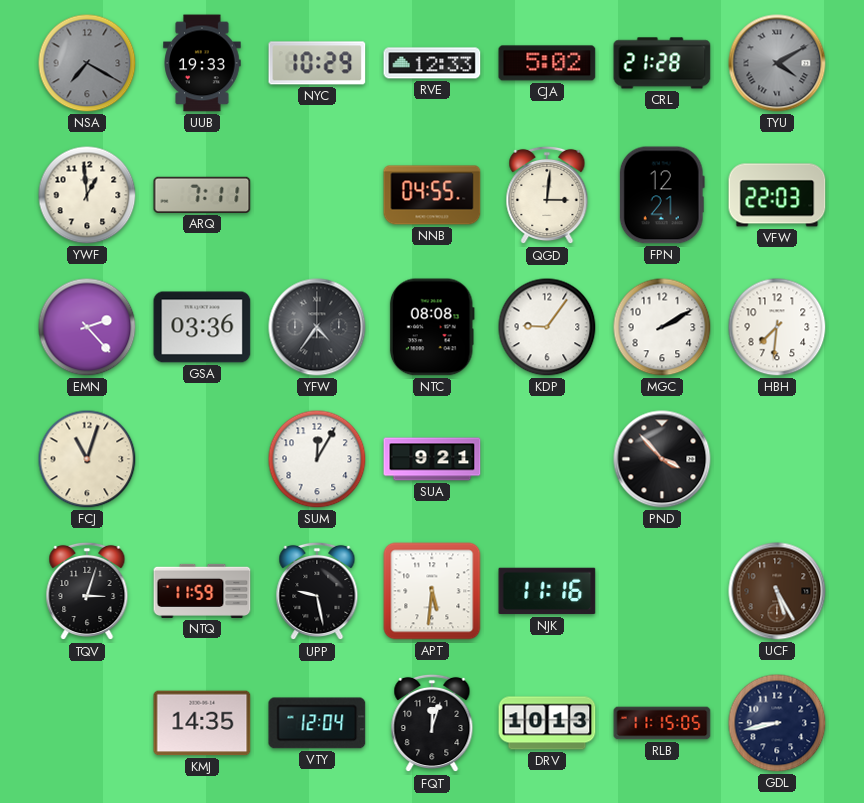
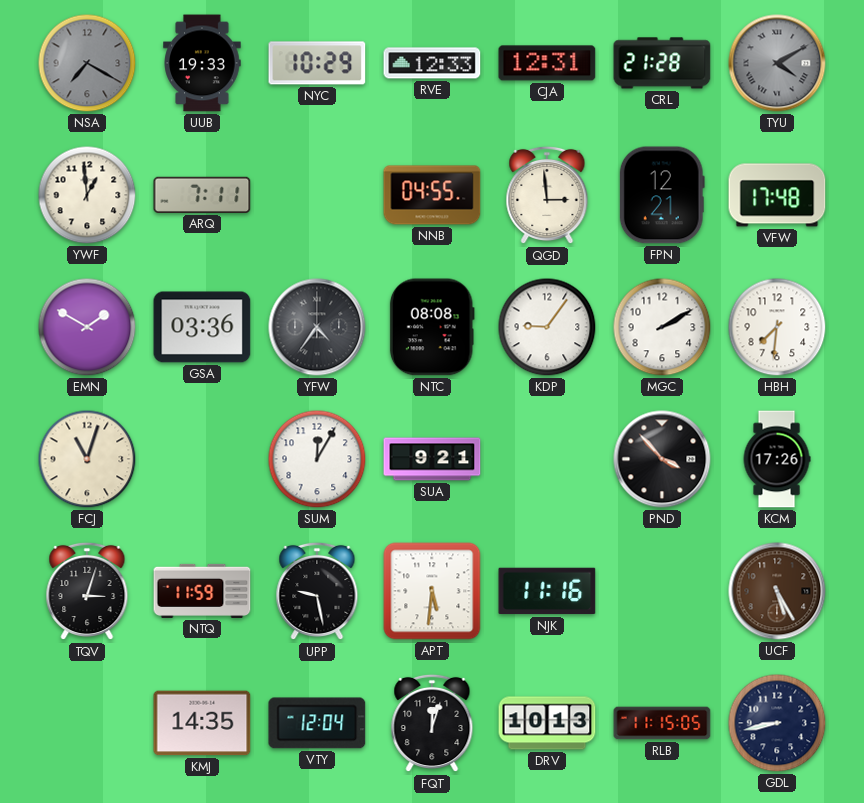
CJA: 5:02 -> 12:31
QGD: 3:01 -> 2:59
VFW: 22:03 -> 17:48
EMN: 2:23 -> 1:50
KCM: none -> 17:26
